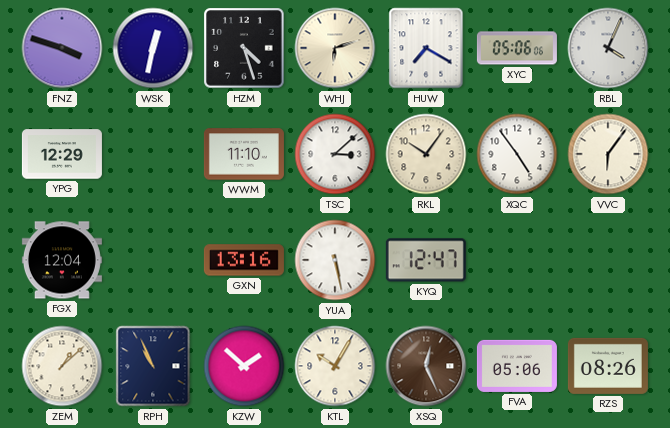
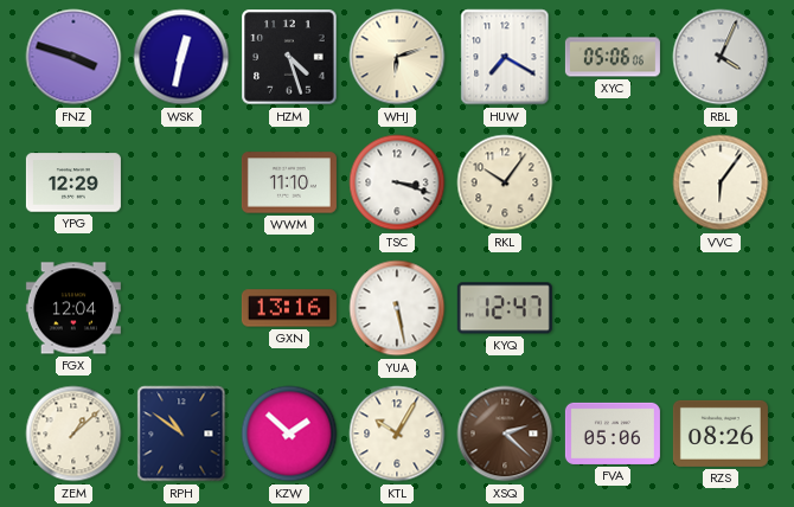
TSC: 3:08 -> 3:18
XQC: 4:54 -> none
RPH: 10:56 -> 10:51
XSQ: 12:26 -> 2:22
